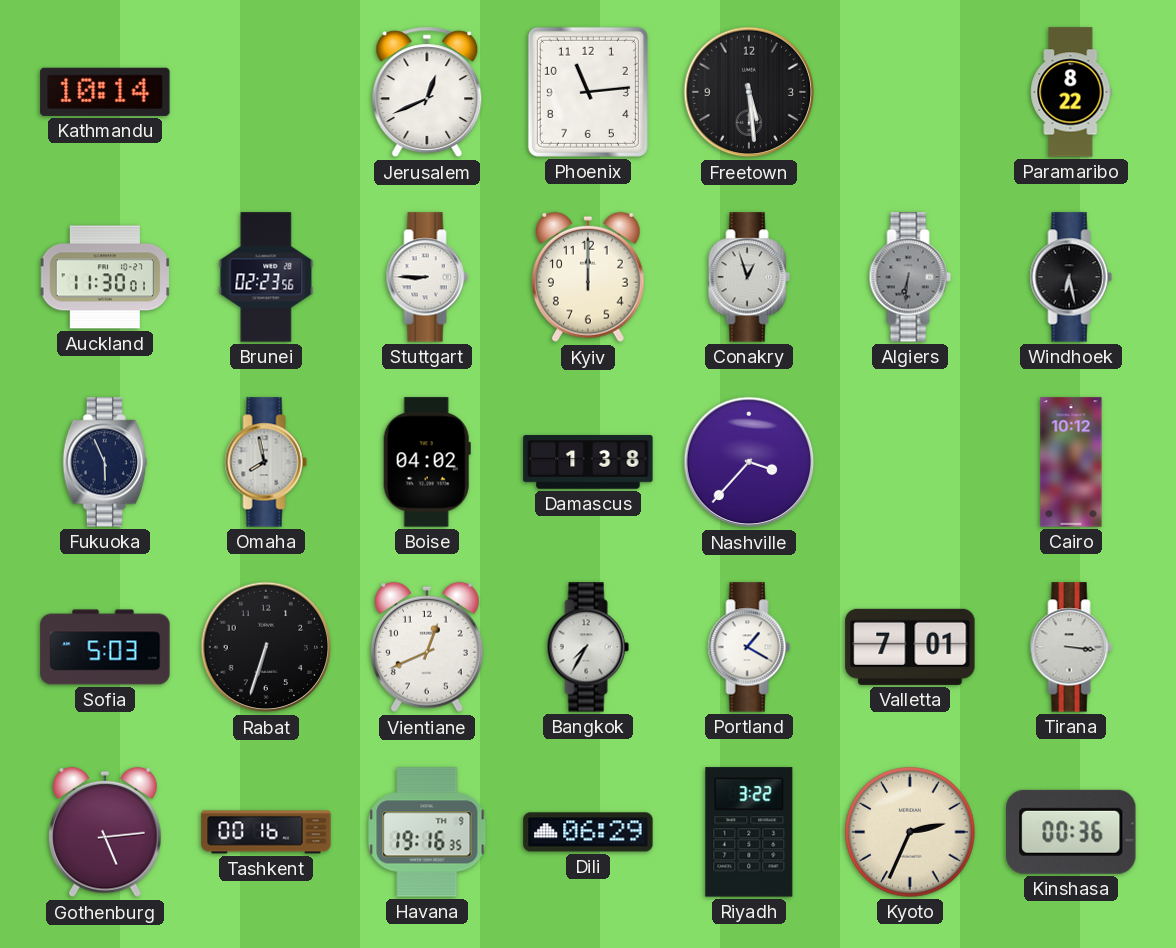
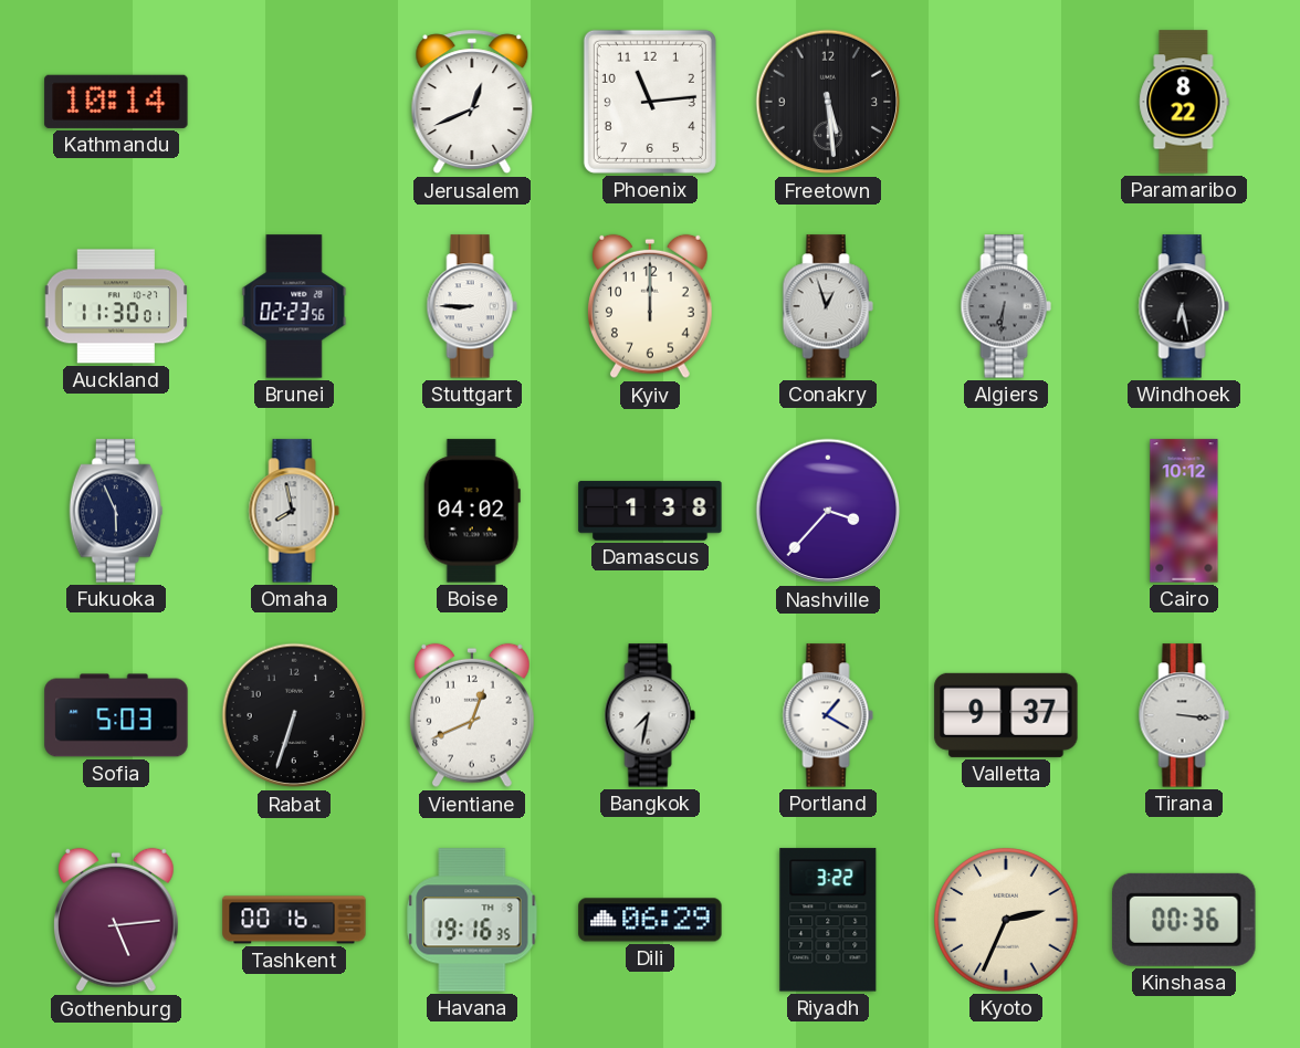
Bangkok: 7:35 -> 7:32
Valletta: 7:01 -> 9:37
